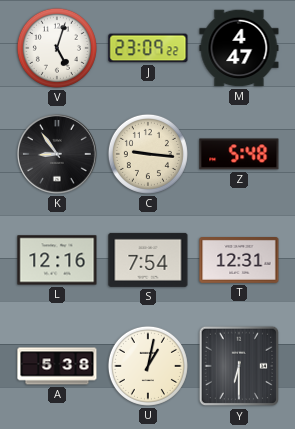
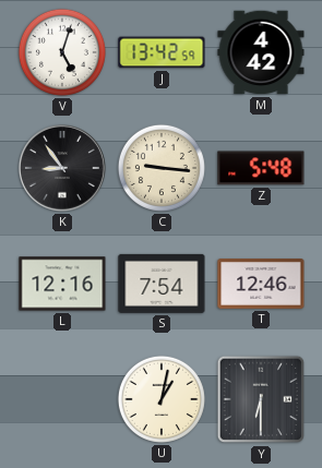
J: 23:09 -> 13:42
M: 4:47 -> 4:42
T: 12:31 -> 12:46
A: 5:38 -> none
